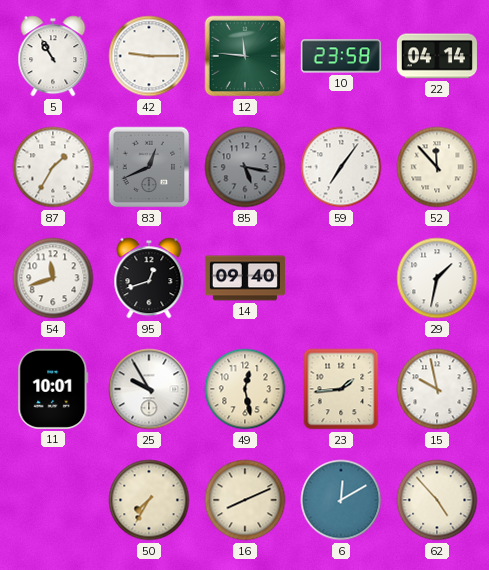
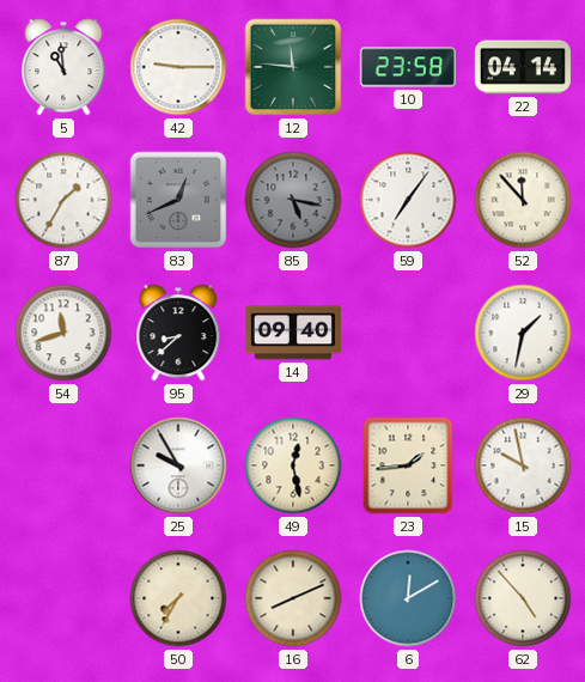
5: 10:55 -> 10:59
95: 12:42 -> 8:38
11: 10:01 -> none
